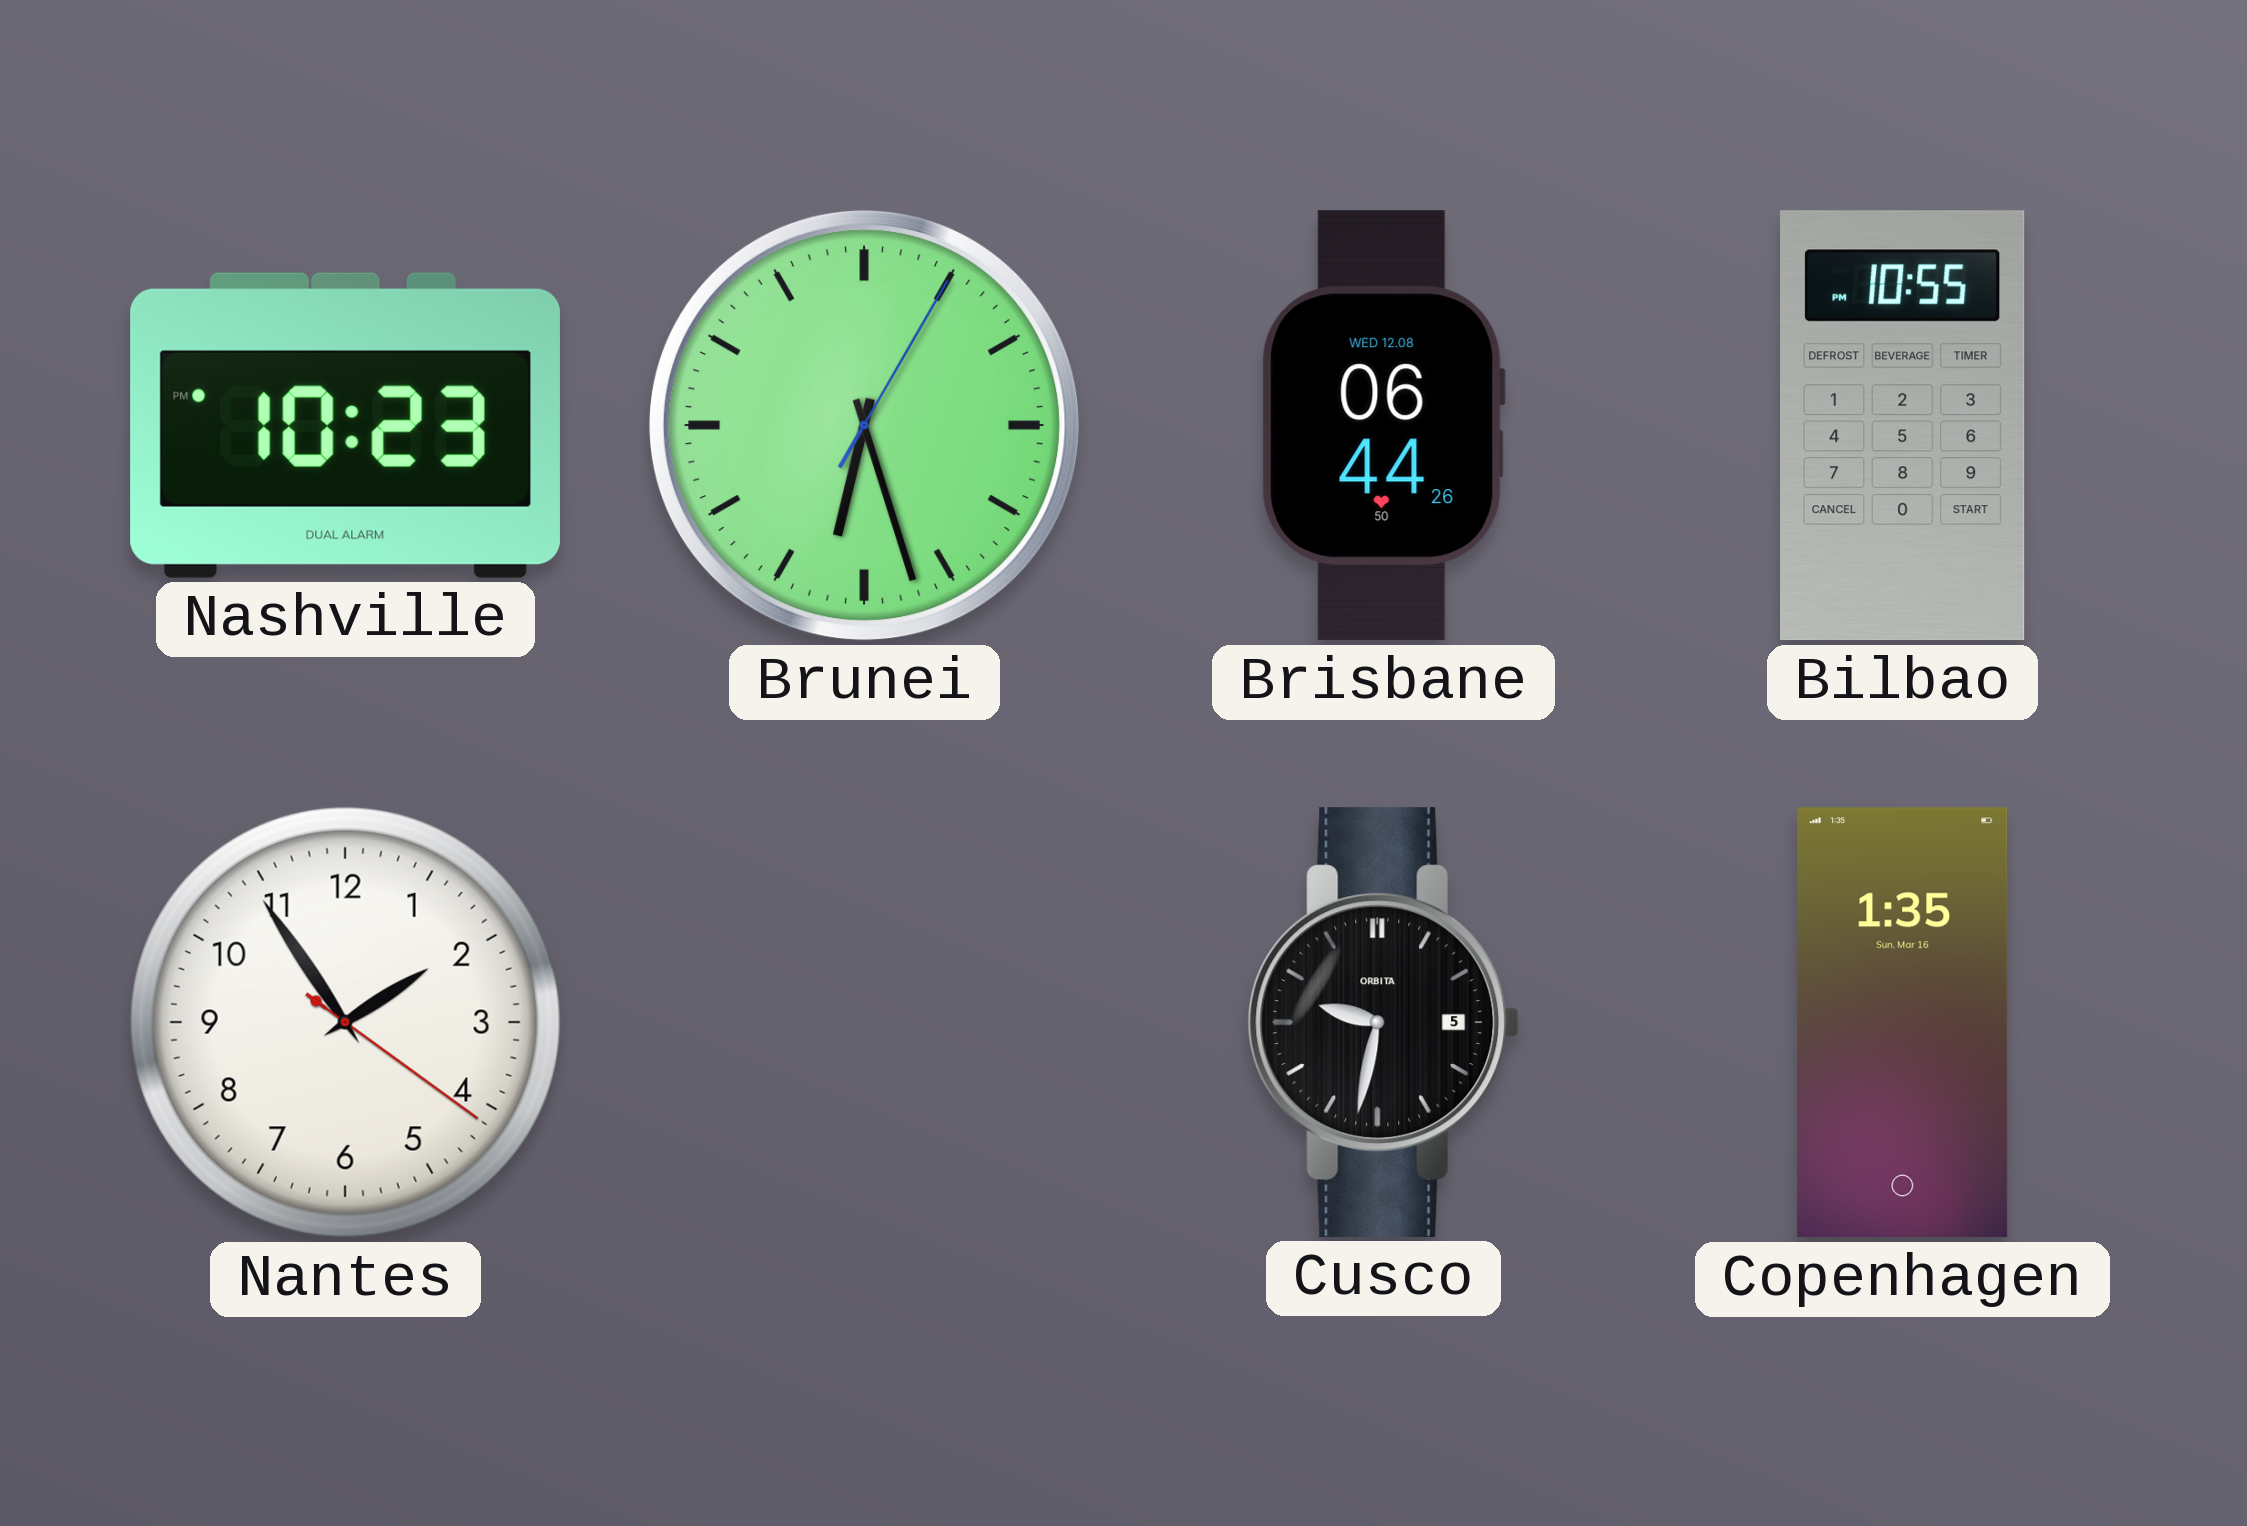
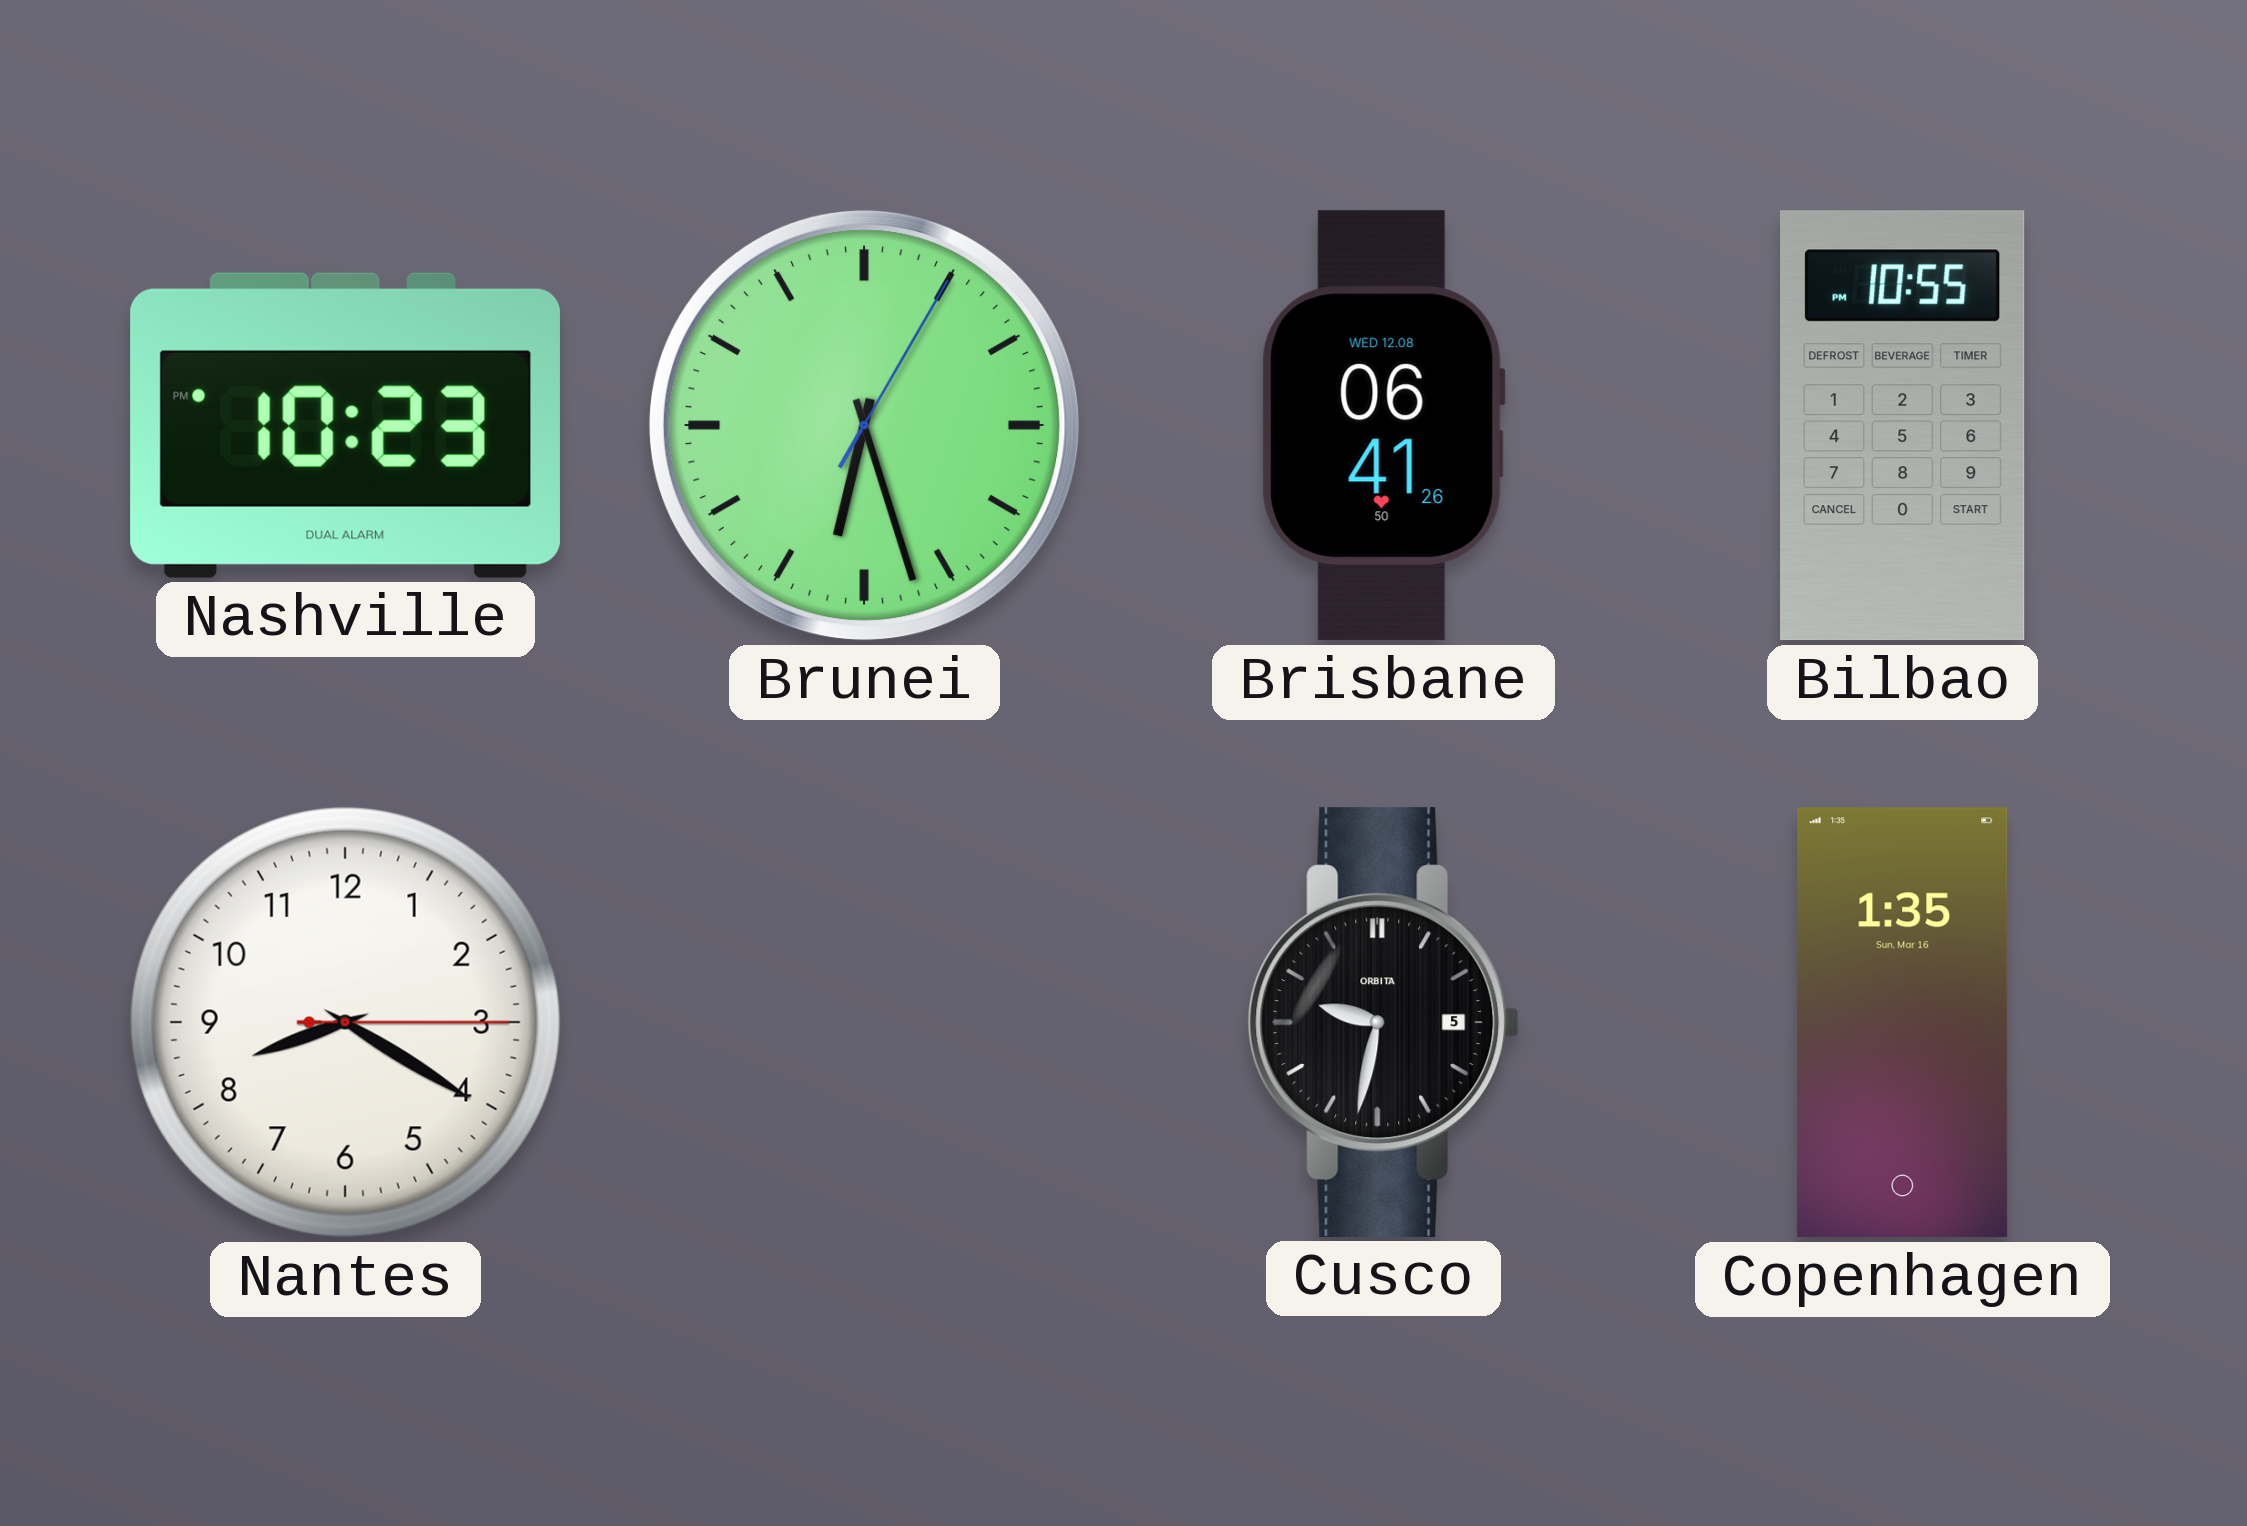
Brisbane: 06:44 -> 06:41
Nantes: 1:54 -> 8:20
